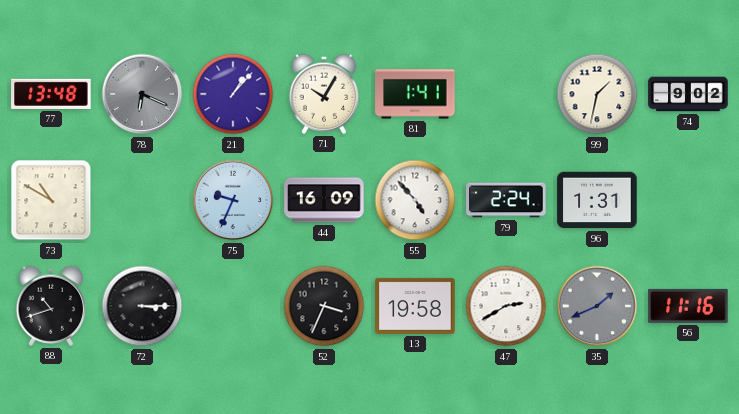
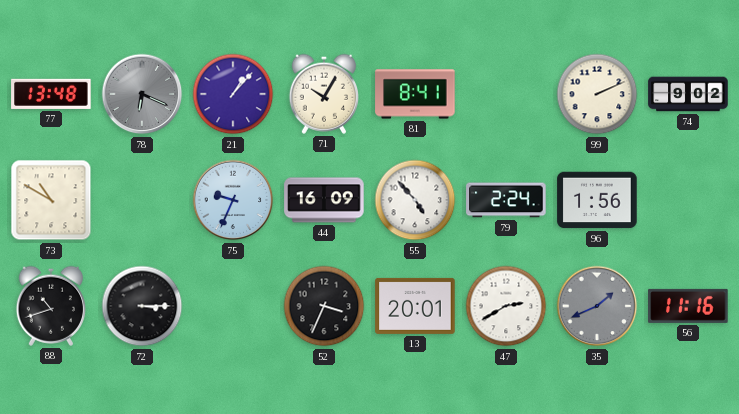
81: 1:41 -> 8:41
99: 1:32 -> 2:11
96: 1:31 -> 1:56
13: 19:58 -> 20:01
